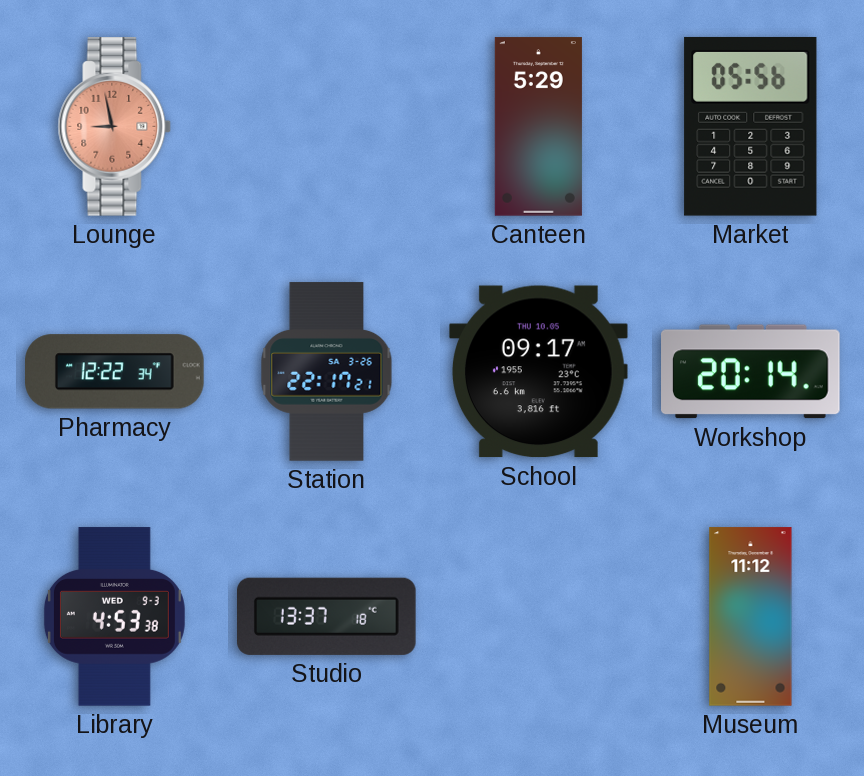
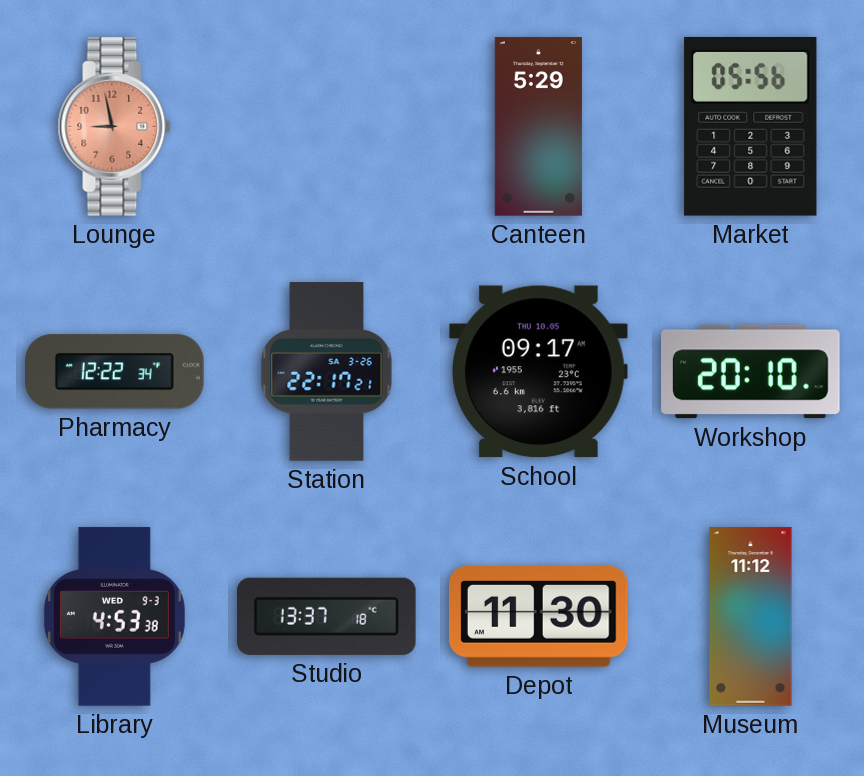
Workshop: 20:14 -> 20:10
Depot: none -> 11:30
